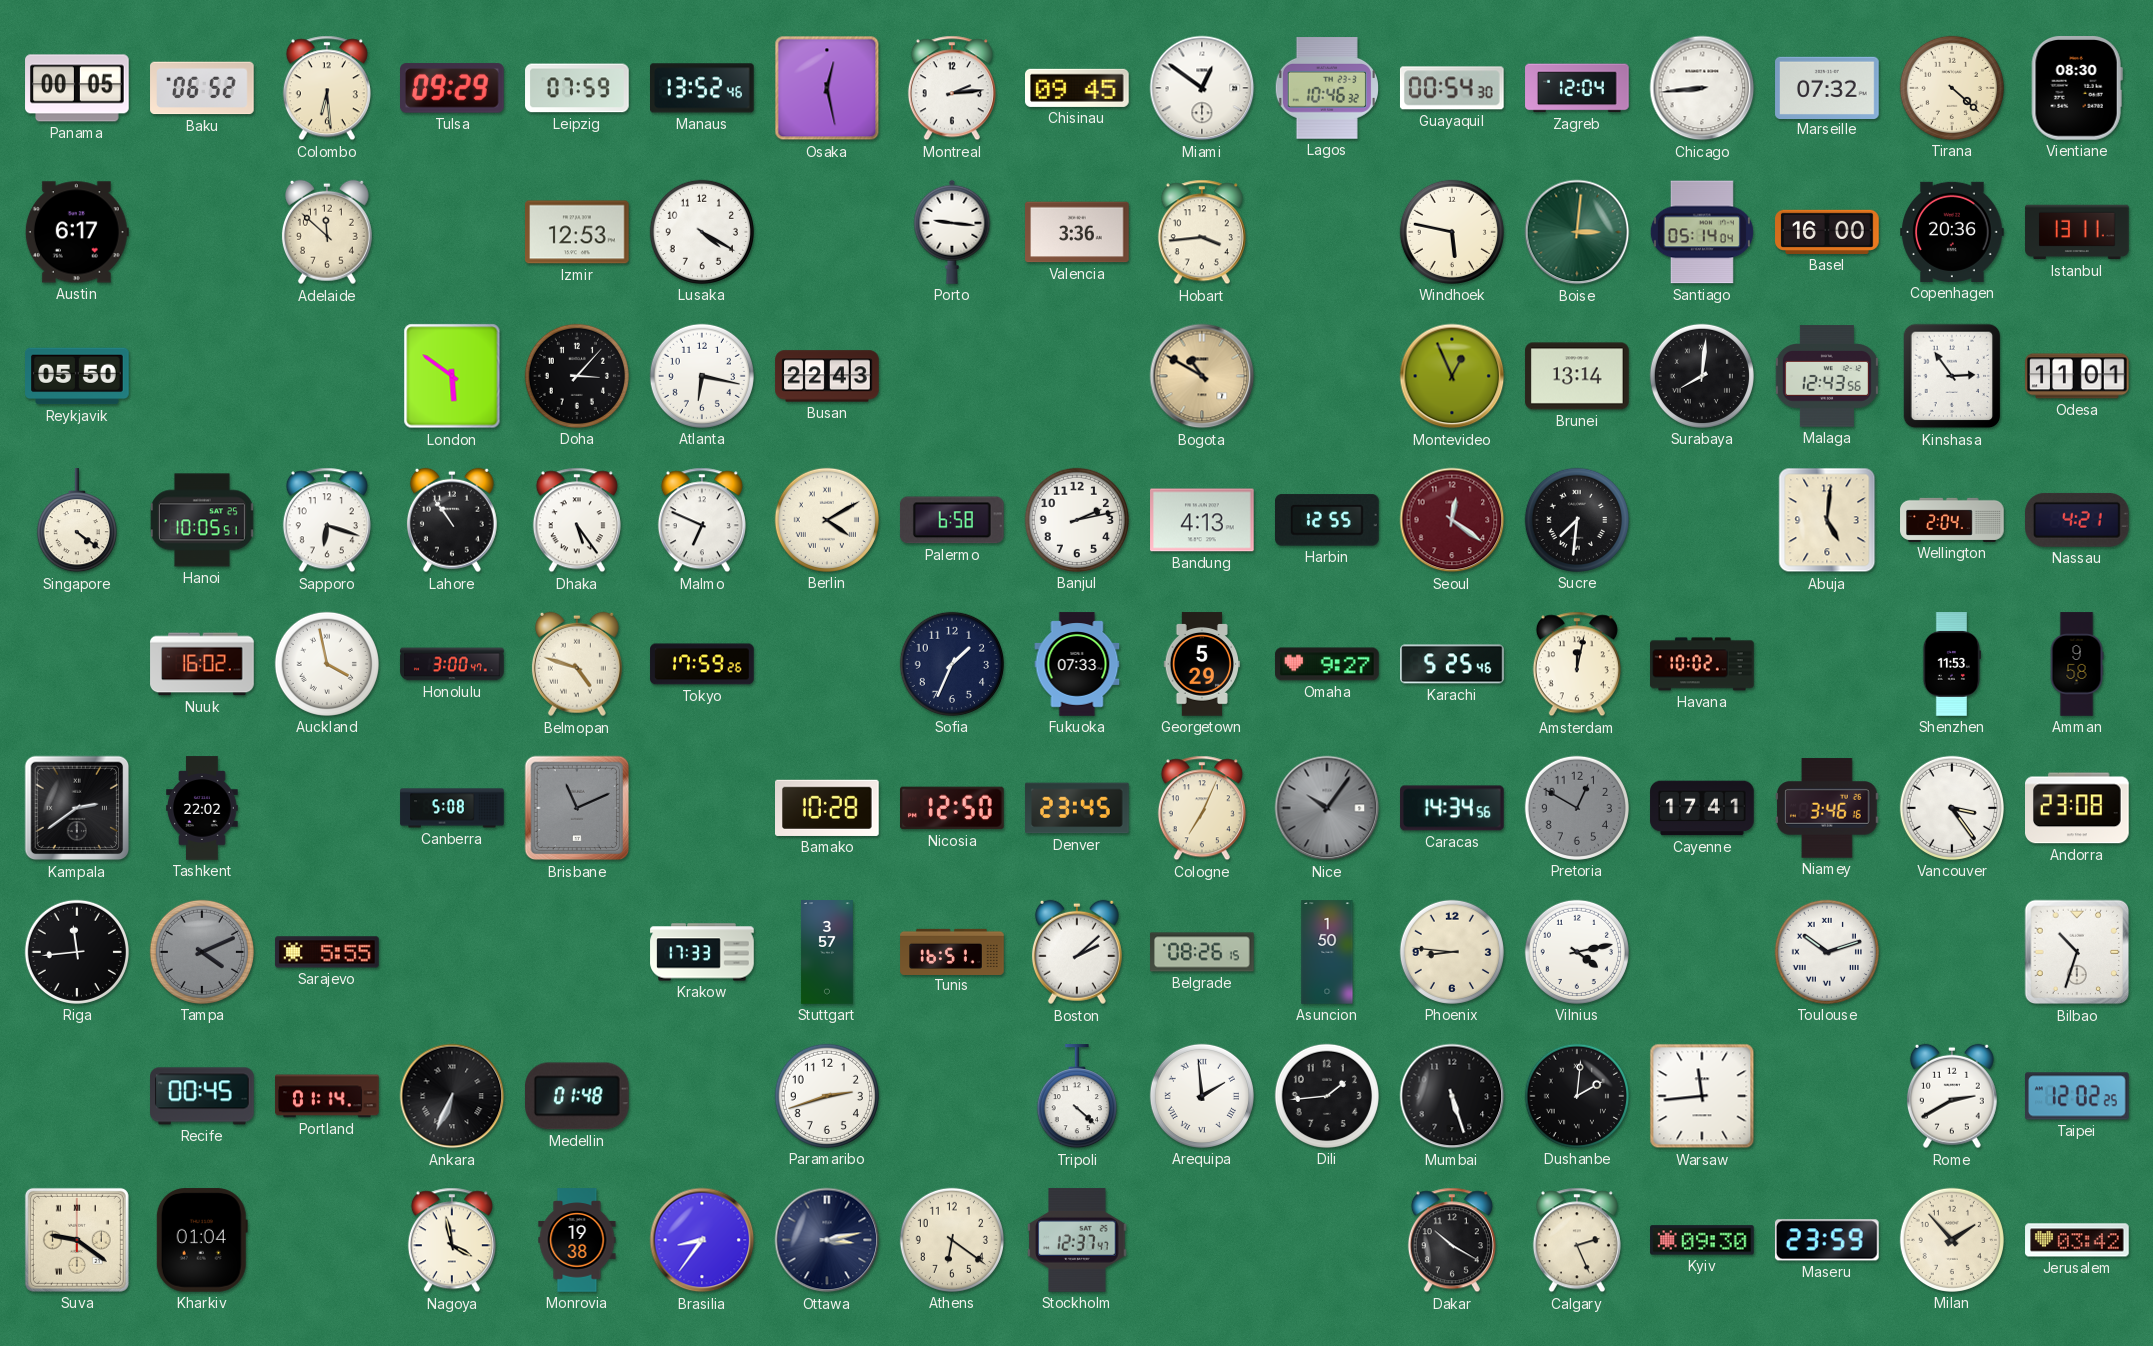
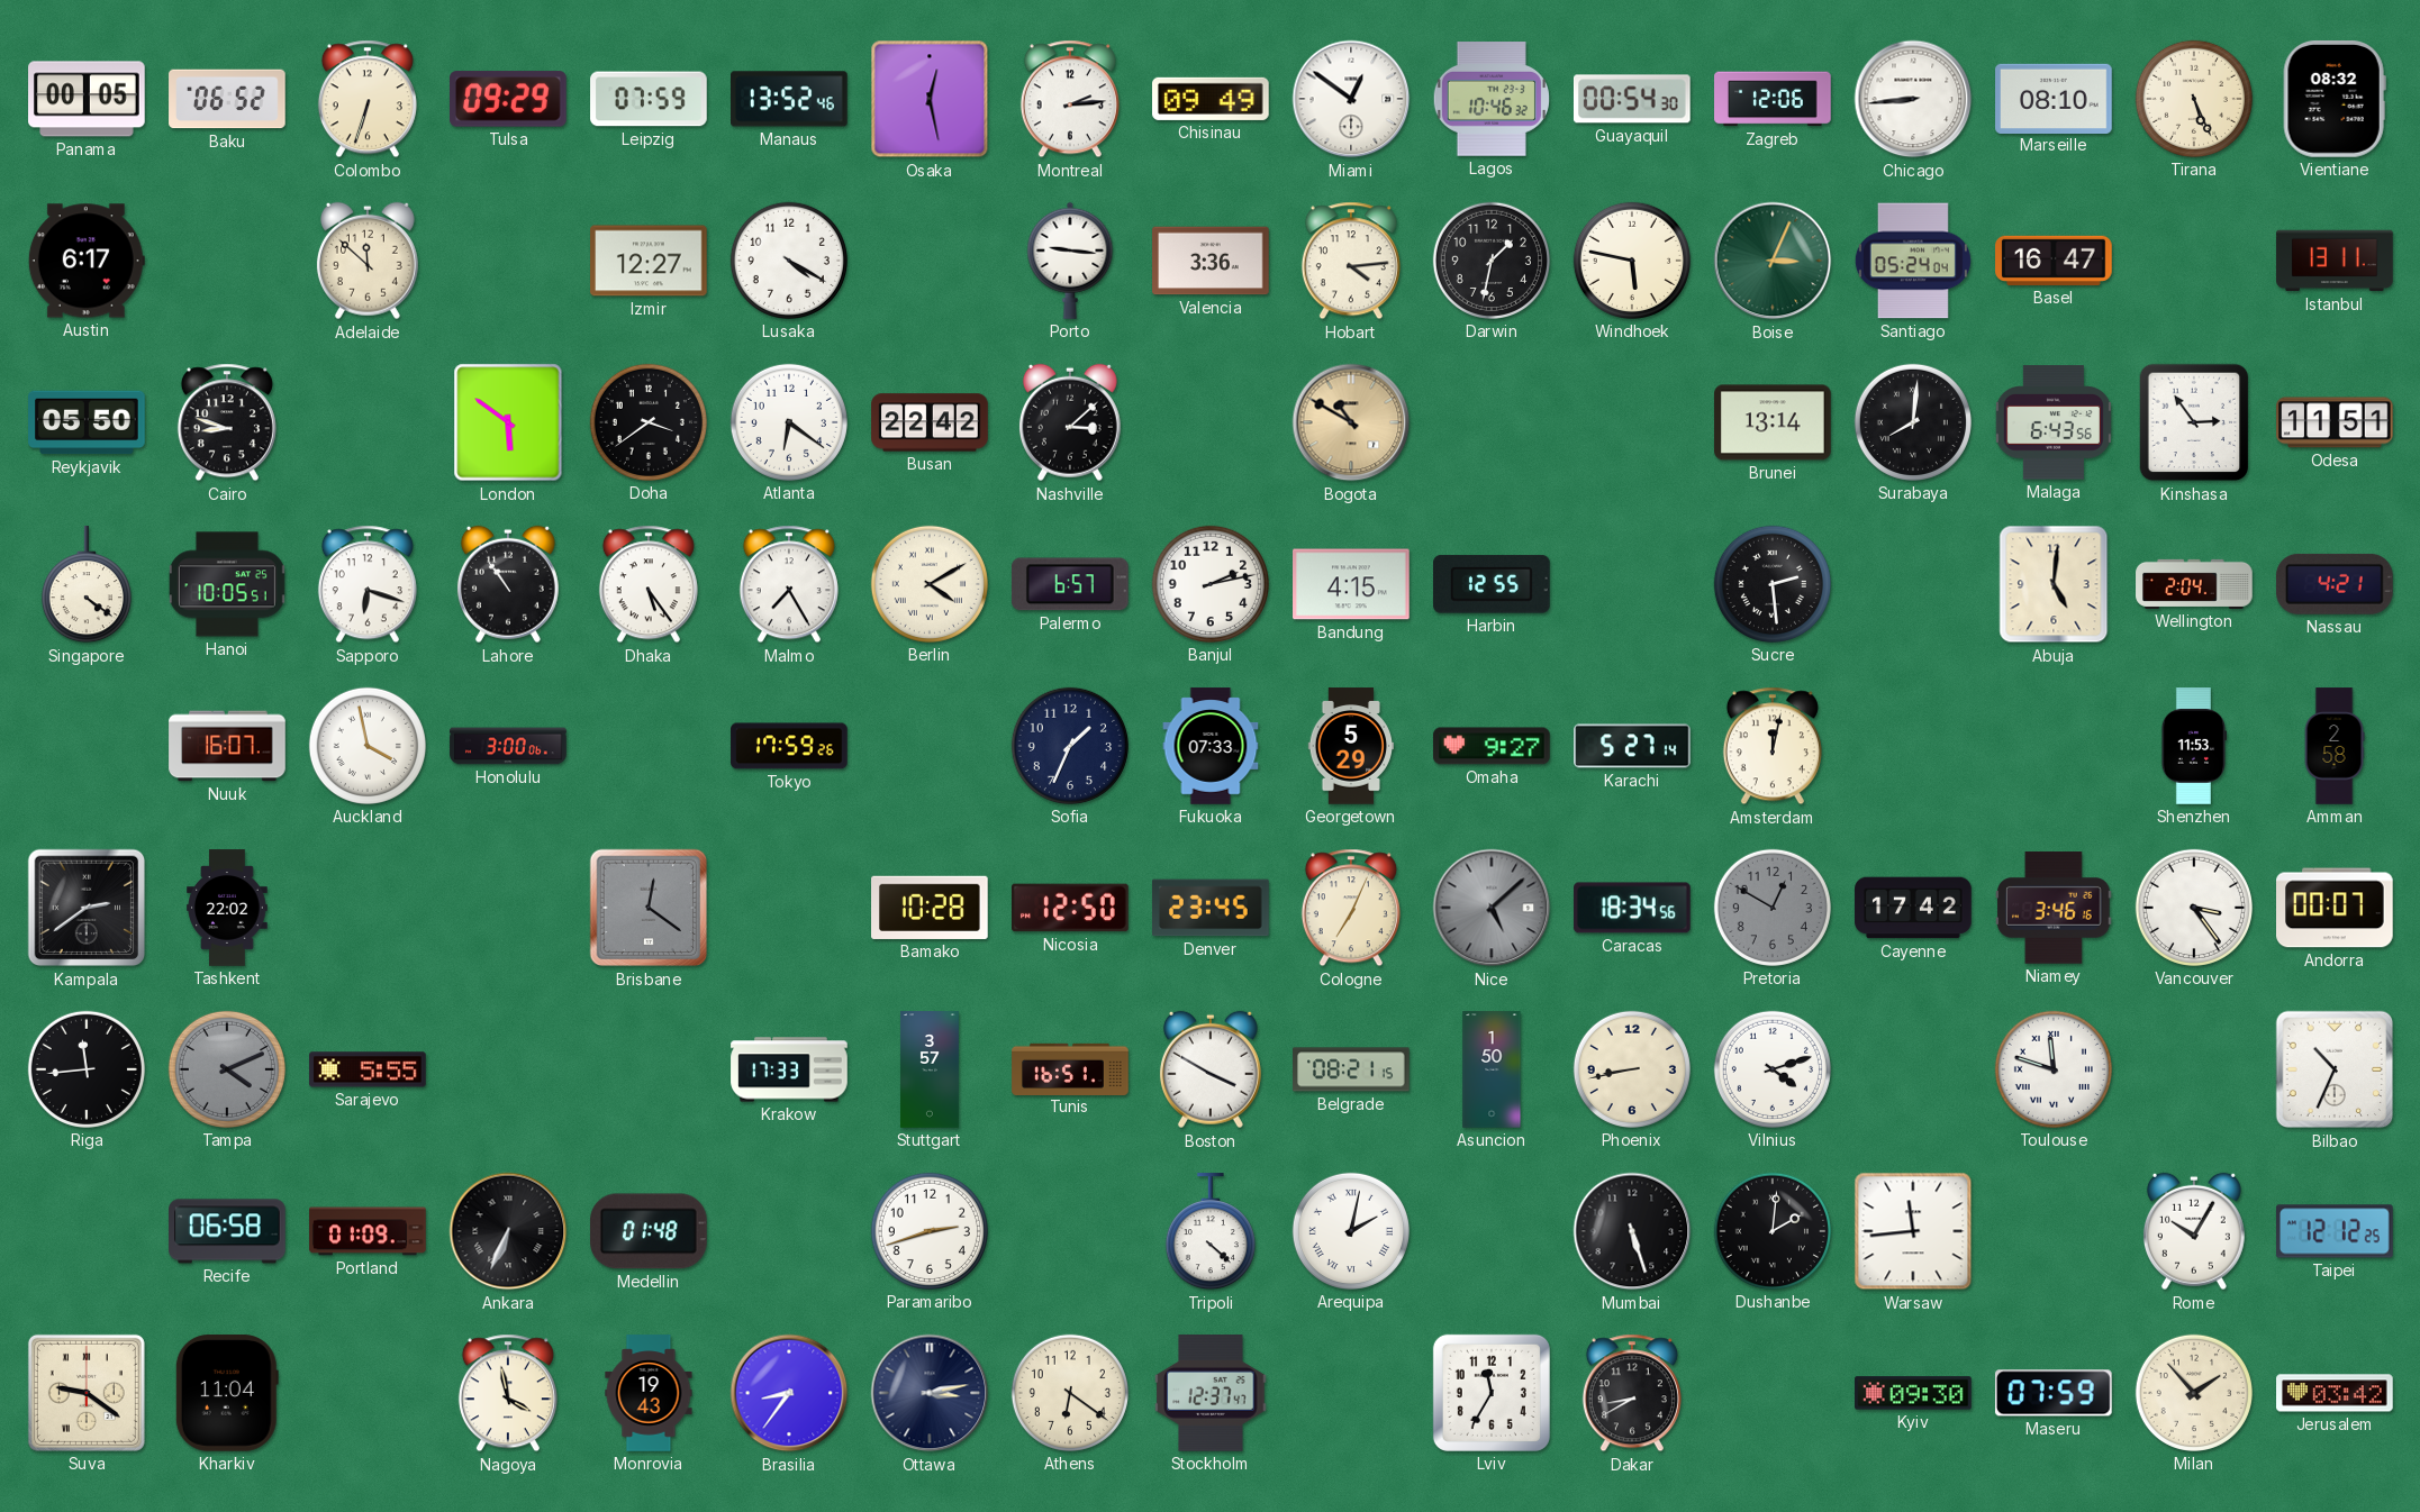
Colombo: 6:29 -> 6:33
Chisinau: 09:45 -> 09:49
Zagreb: 12:04 -> 12:06
Marseille: 07:32 -> 08:10
Tirana: 4:22 -> 5:26
Vientiane: 08:30 -> 08:32
Izmir: 12:53 -> 12:27
Hobart: 3:44 -> 4:14
Darwin: none -> 1:32
Boise: 3:01 -> 3:04
Santiago: 05:14 -> 05:24
Basel: 16:00 -> 16:47
Copenhagen: 20:36 -> none
Cairo: none -> 8:48
Doha: 3:07 -> 3:39
Atlanta: 6:17 -> 6:21
Busan: 22:43 -> 22:42
Nashville: none -> 3:08
Montevideo: 12:56 -> none
Malaga: 12:43 -> 6:43
Odesa: 11:01 -> 11:51
Malmo: 6:49 -> 7:25
Palermo: 6:58 -> 6:57
Bandung: 4:13 -> 4:15
Seoul: 12:21 -> none
Sucre: 7:31 -> 2:29
Nuuk: 16:02 -> 16:07
Honolulu: 3:00:47 -> 3:00:06
Belmopan: 4:48 -> none
Karachi: 5:25 -> 5:27
Havana: 10:02 -> none
Amman: 9:58 -> 2:58
Canberra: 5:08 -> none
Brisbane: 11:11 -> 12:21
Nice: 10:06 -> 5:08
Caracas: 14:34 -> 18:34
Cayenne: 17:41 -> 17:42
Andorra: 23:08 -> 00:07
Boston: 2:08 -> 3:50
Belgrade: 08:26 -> 08:21
Phoenix: 8:46 -> 8:43
Vilnius: 4:13 -> 4:12
Toulouse: 10:12 -> 11:48
Bilbao: 10:33 -> 10:34
Recife: 00:45 -> 06:58
Portland: 01:14 -> 01:09
Arequipa: 1:59 -> 2:02
Dili: 1:44 -> none
Rome: 2:40 -> 10:05
Taipei: 12:02 -> 12:12
Kharkiv: 01:04 -> 11:04
Monrovia: 19:38 -> 19:43
Lviv: none -> 11:35
Dakar: 10:20 -> 8:40
Calgary: 2:26 -> none
Maseru: 23:59 -> 07:59
